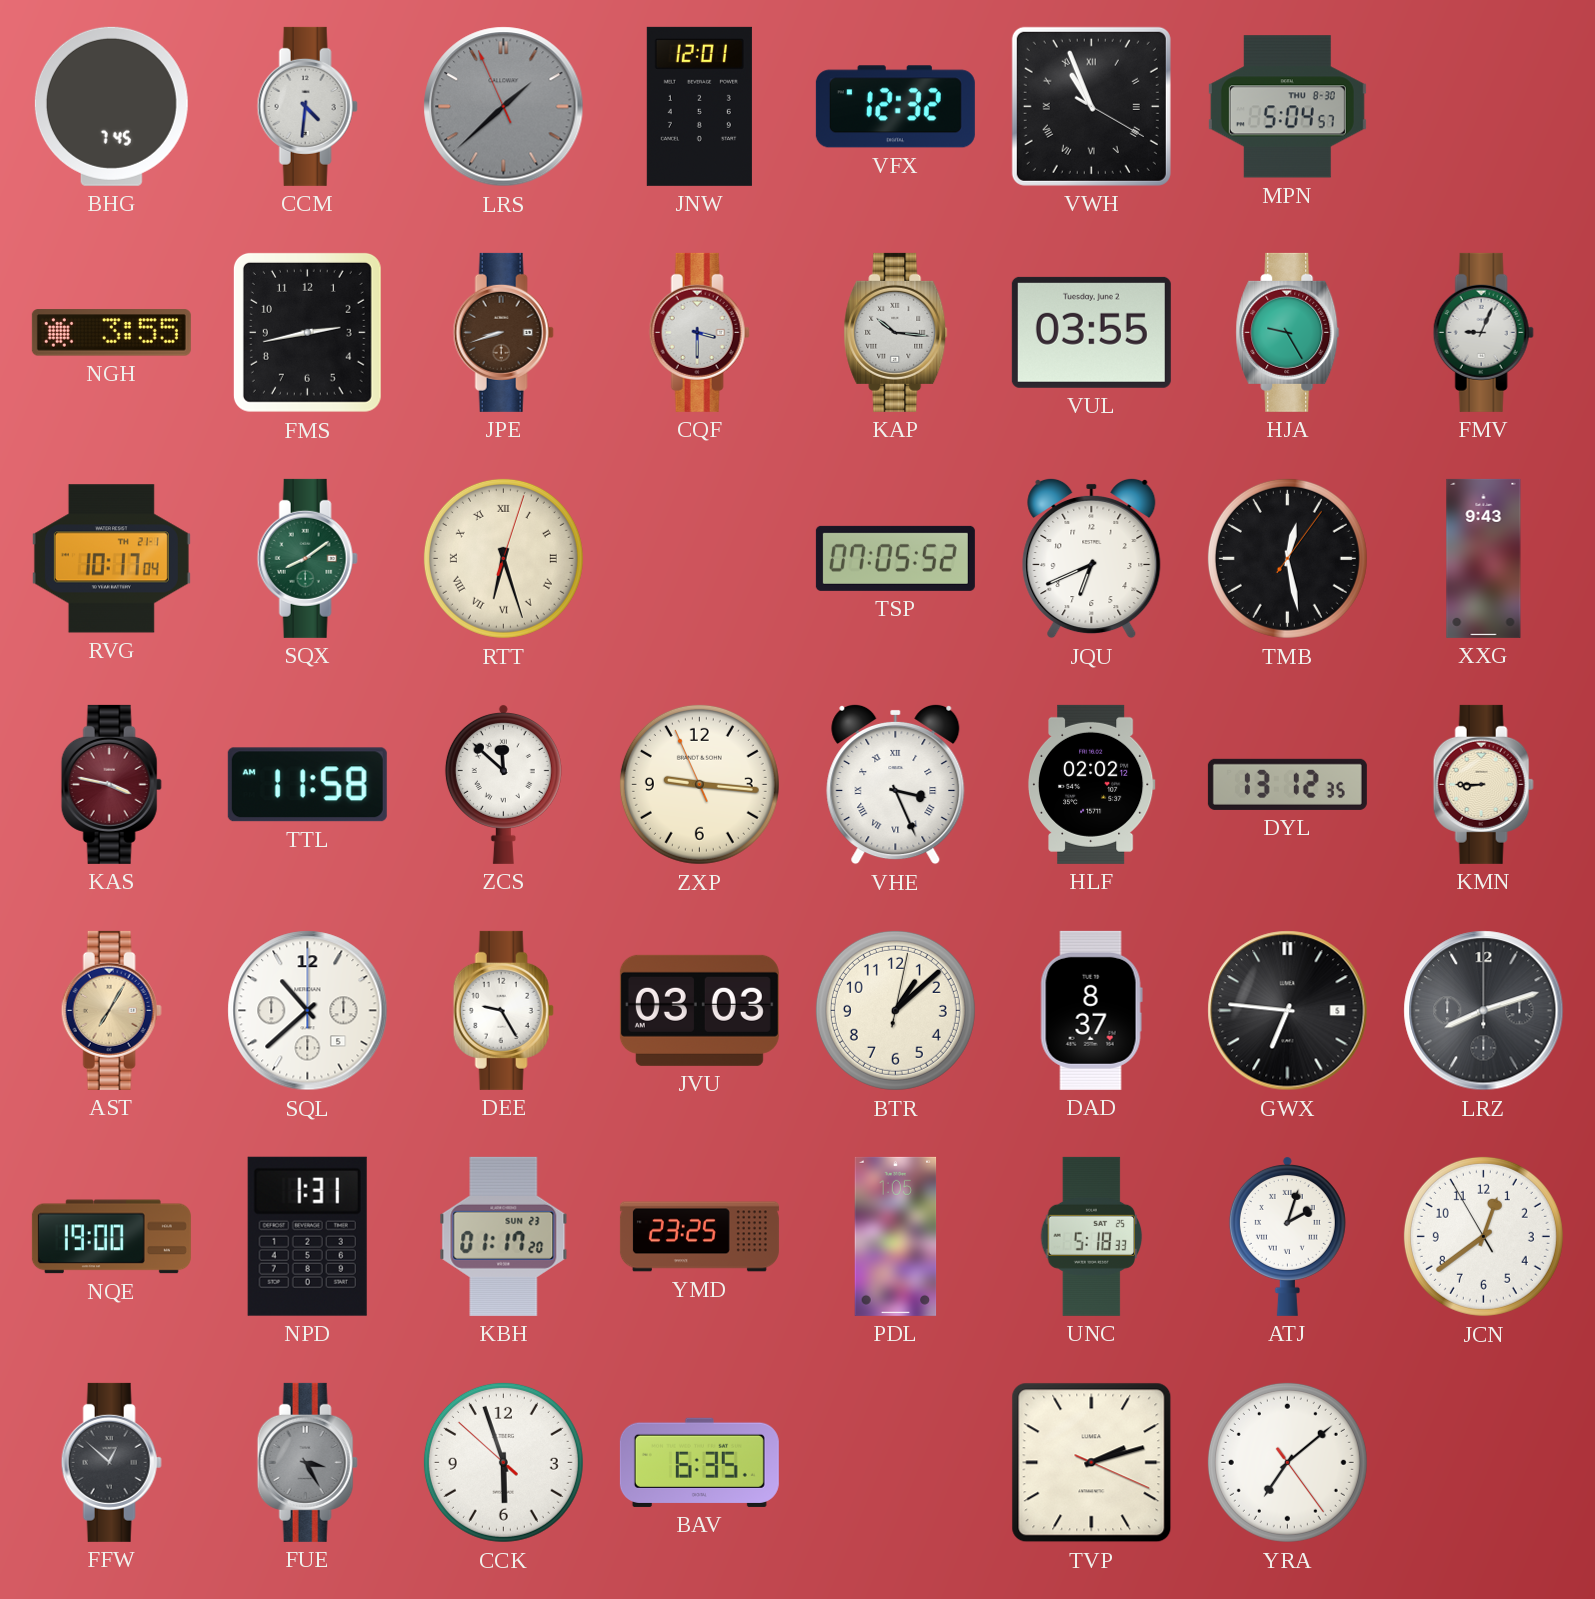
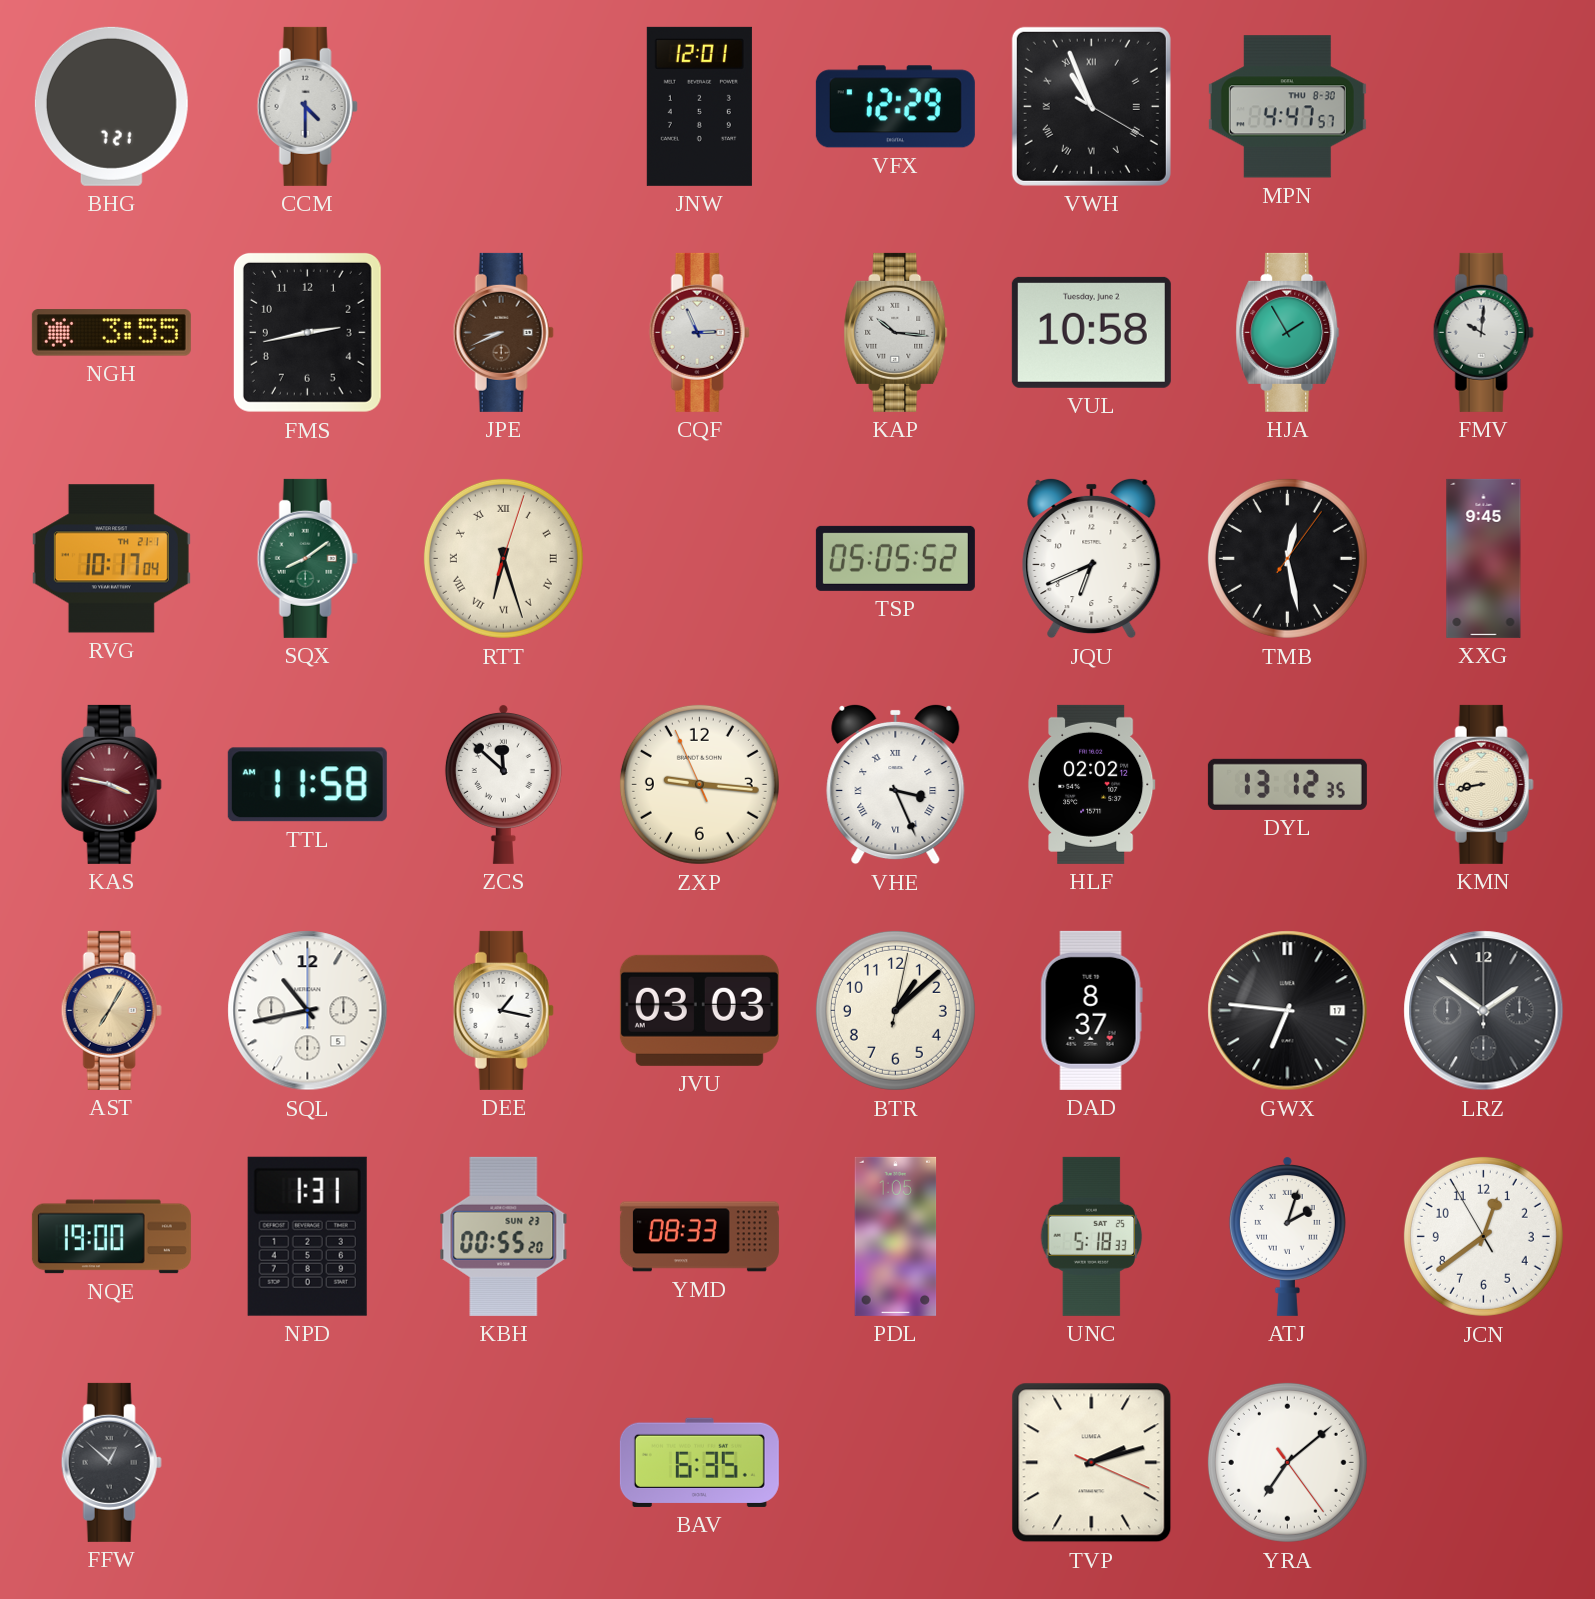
BHG: 7:45 -> 7:21
CCM: 4:31 -> 4:30
LRS: 1:37 -> none
VFX: 12:32 -> 12:29
MPN: 5:04 -> 4:47
JPE: 8:42 -> 8:41
CQF: 3:30 -> 2:56
VUL: 03:55 -> 10:58
HJA: 9:25 -> 1:55
FMV: 9:04 -> 10:01
TSP: 07:05 -> 05:05
XXG: 9:43 -> 9:45
KMN: 8:45 -> 8:43
SQL: 10:38 -> 10:43
DEE: 9:25 -> 1:17
GWX date: 5 -> 17
LRZ: 8:12 -> 1:51
KBH: 01:17 -> 00:55
YMD: 23:25 -> 08:33
FUE: 3:25 -> none
CCK: 5:56 -> none
